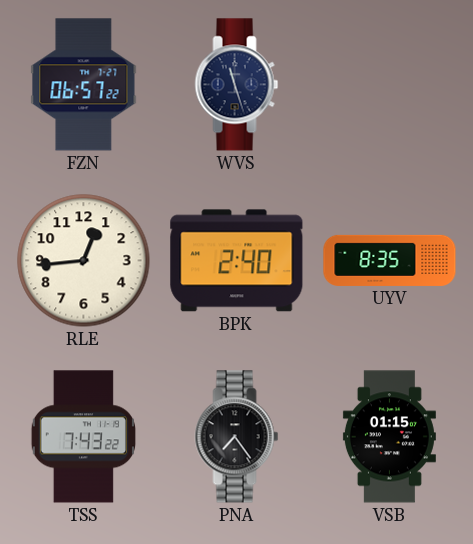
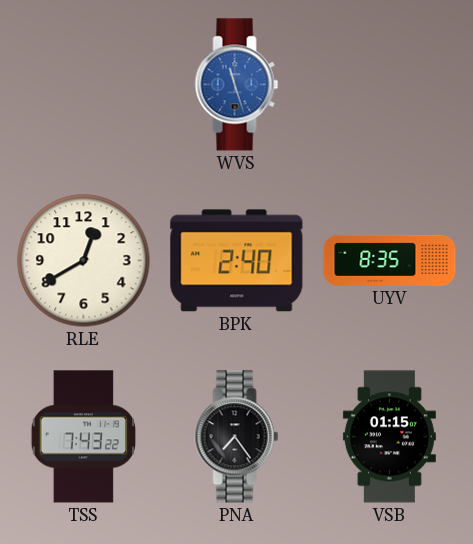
FZN: 06:57 -> none
WVS dial: navy -> blue
RLE: 12:44 -> 12:40
